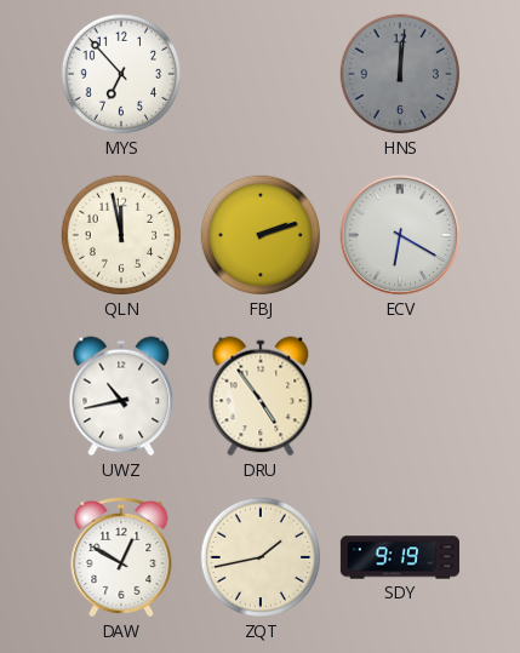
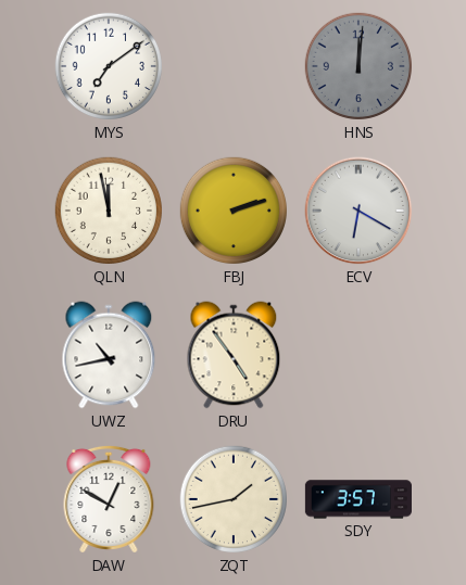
MYS: 6:53 -> 7:09
SDY: 9:19 -> 3:57
